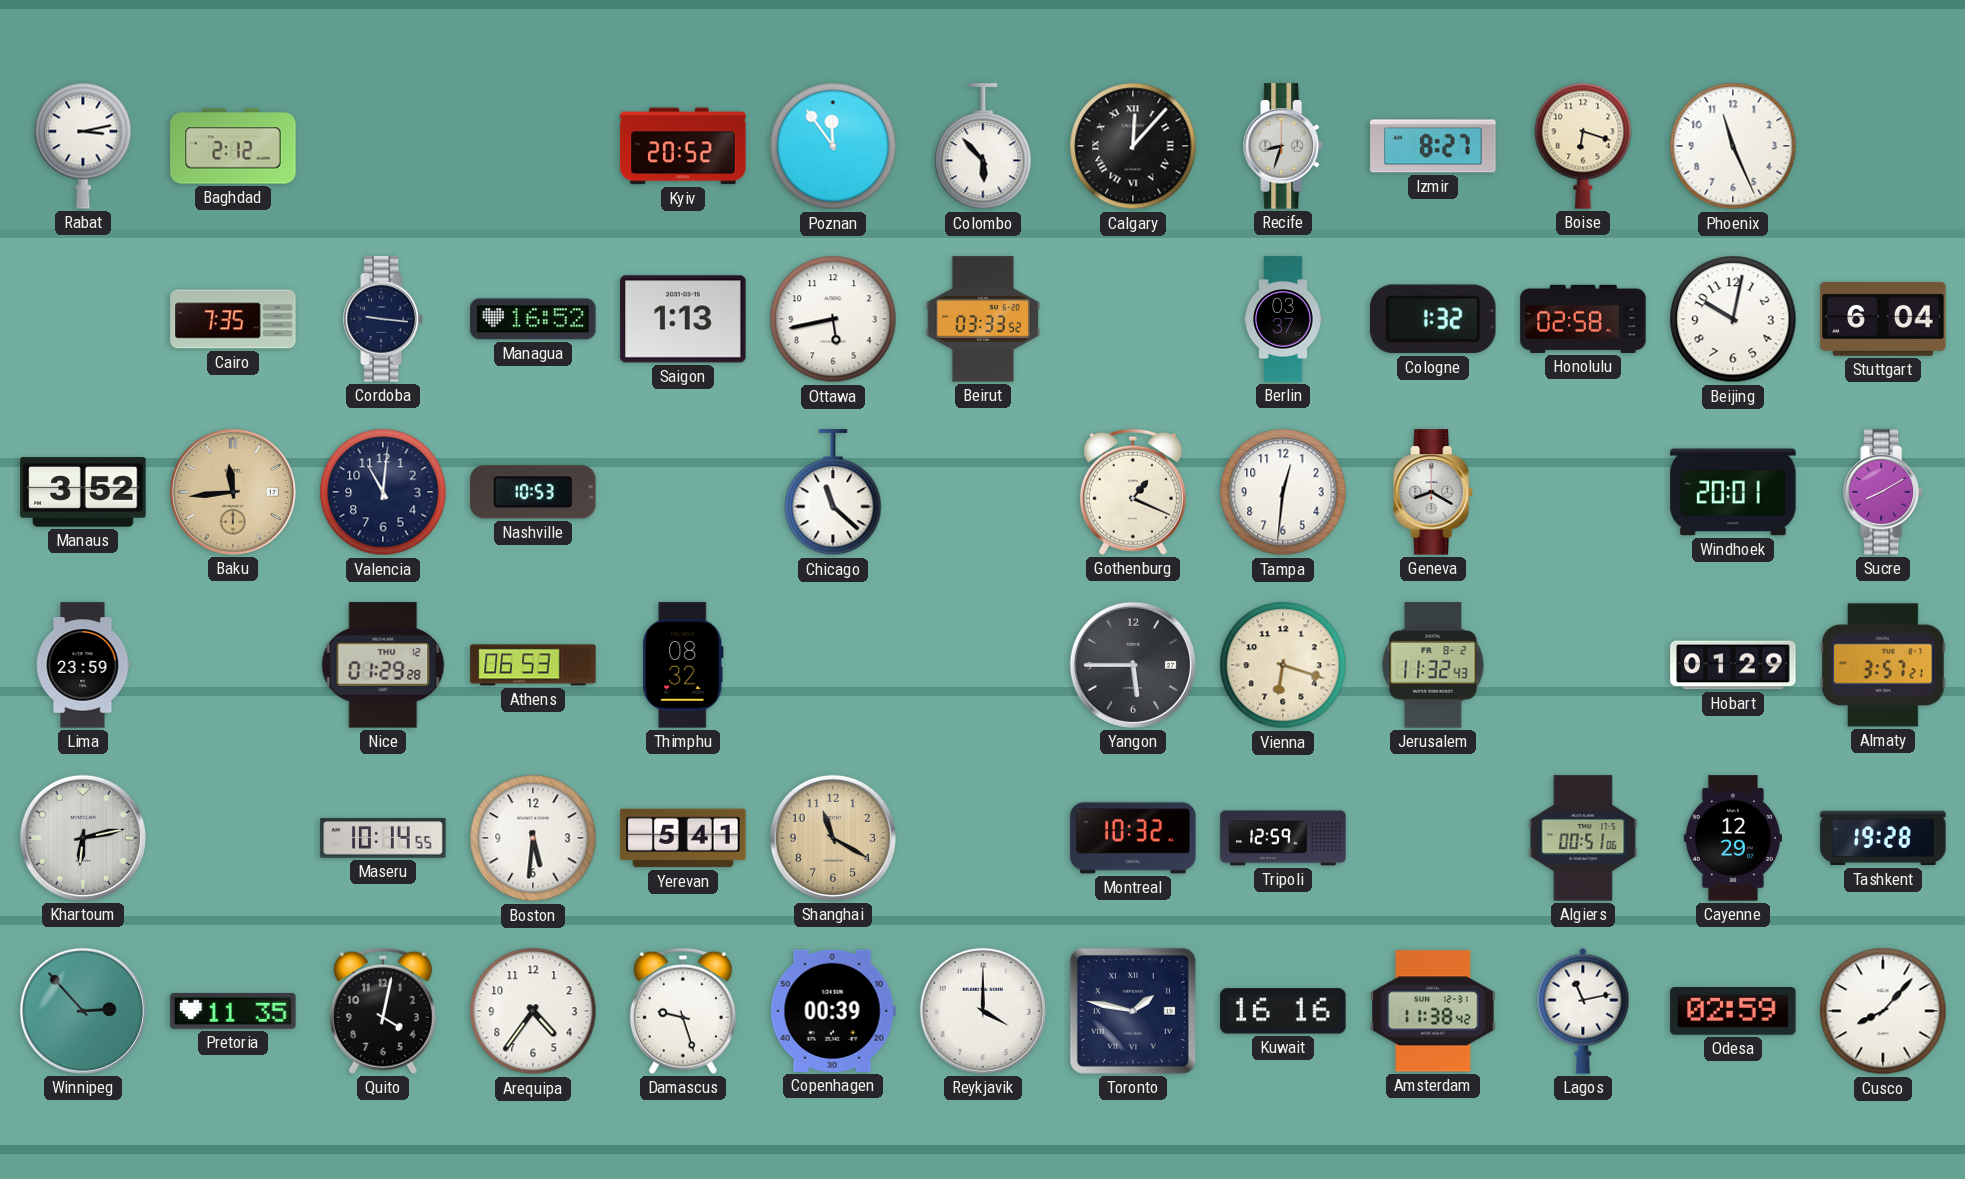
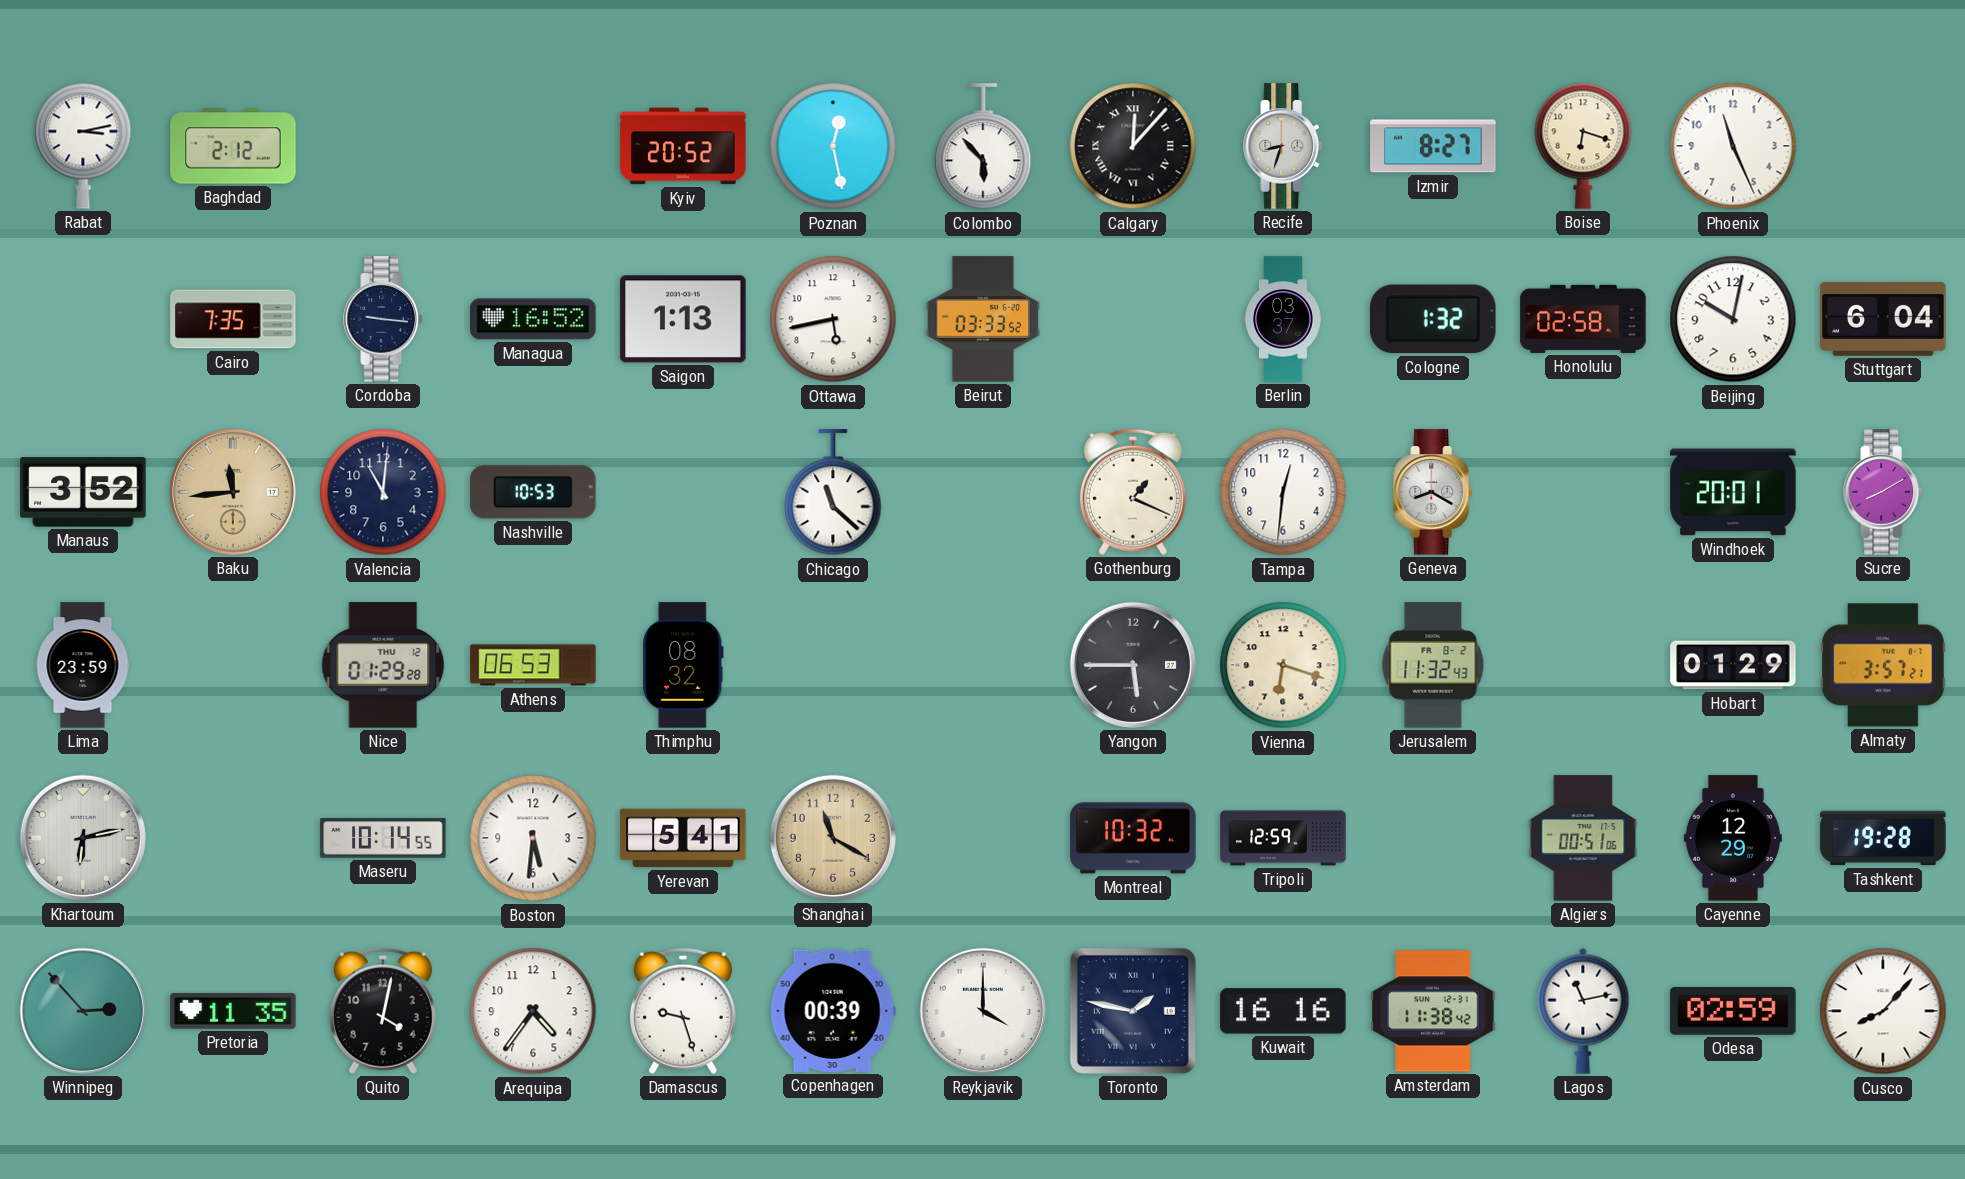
Poznan: 11:54 -> 12:28
